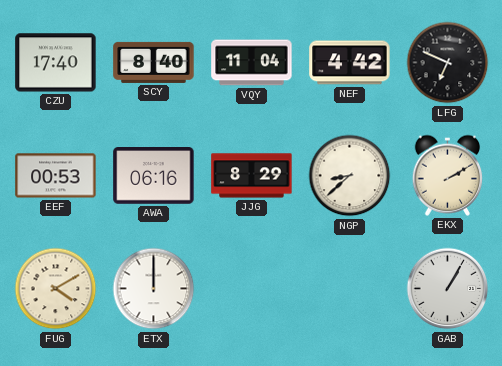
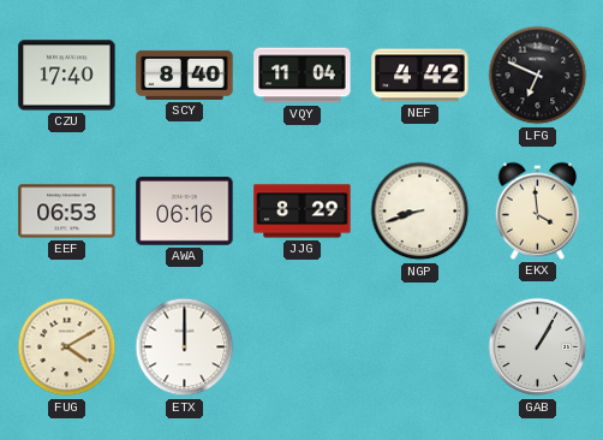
EEF: 00:53 -> 06:53
NGP: 8:38 -> 8:42
EKX: 2:10 -> 3:59
